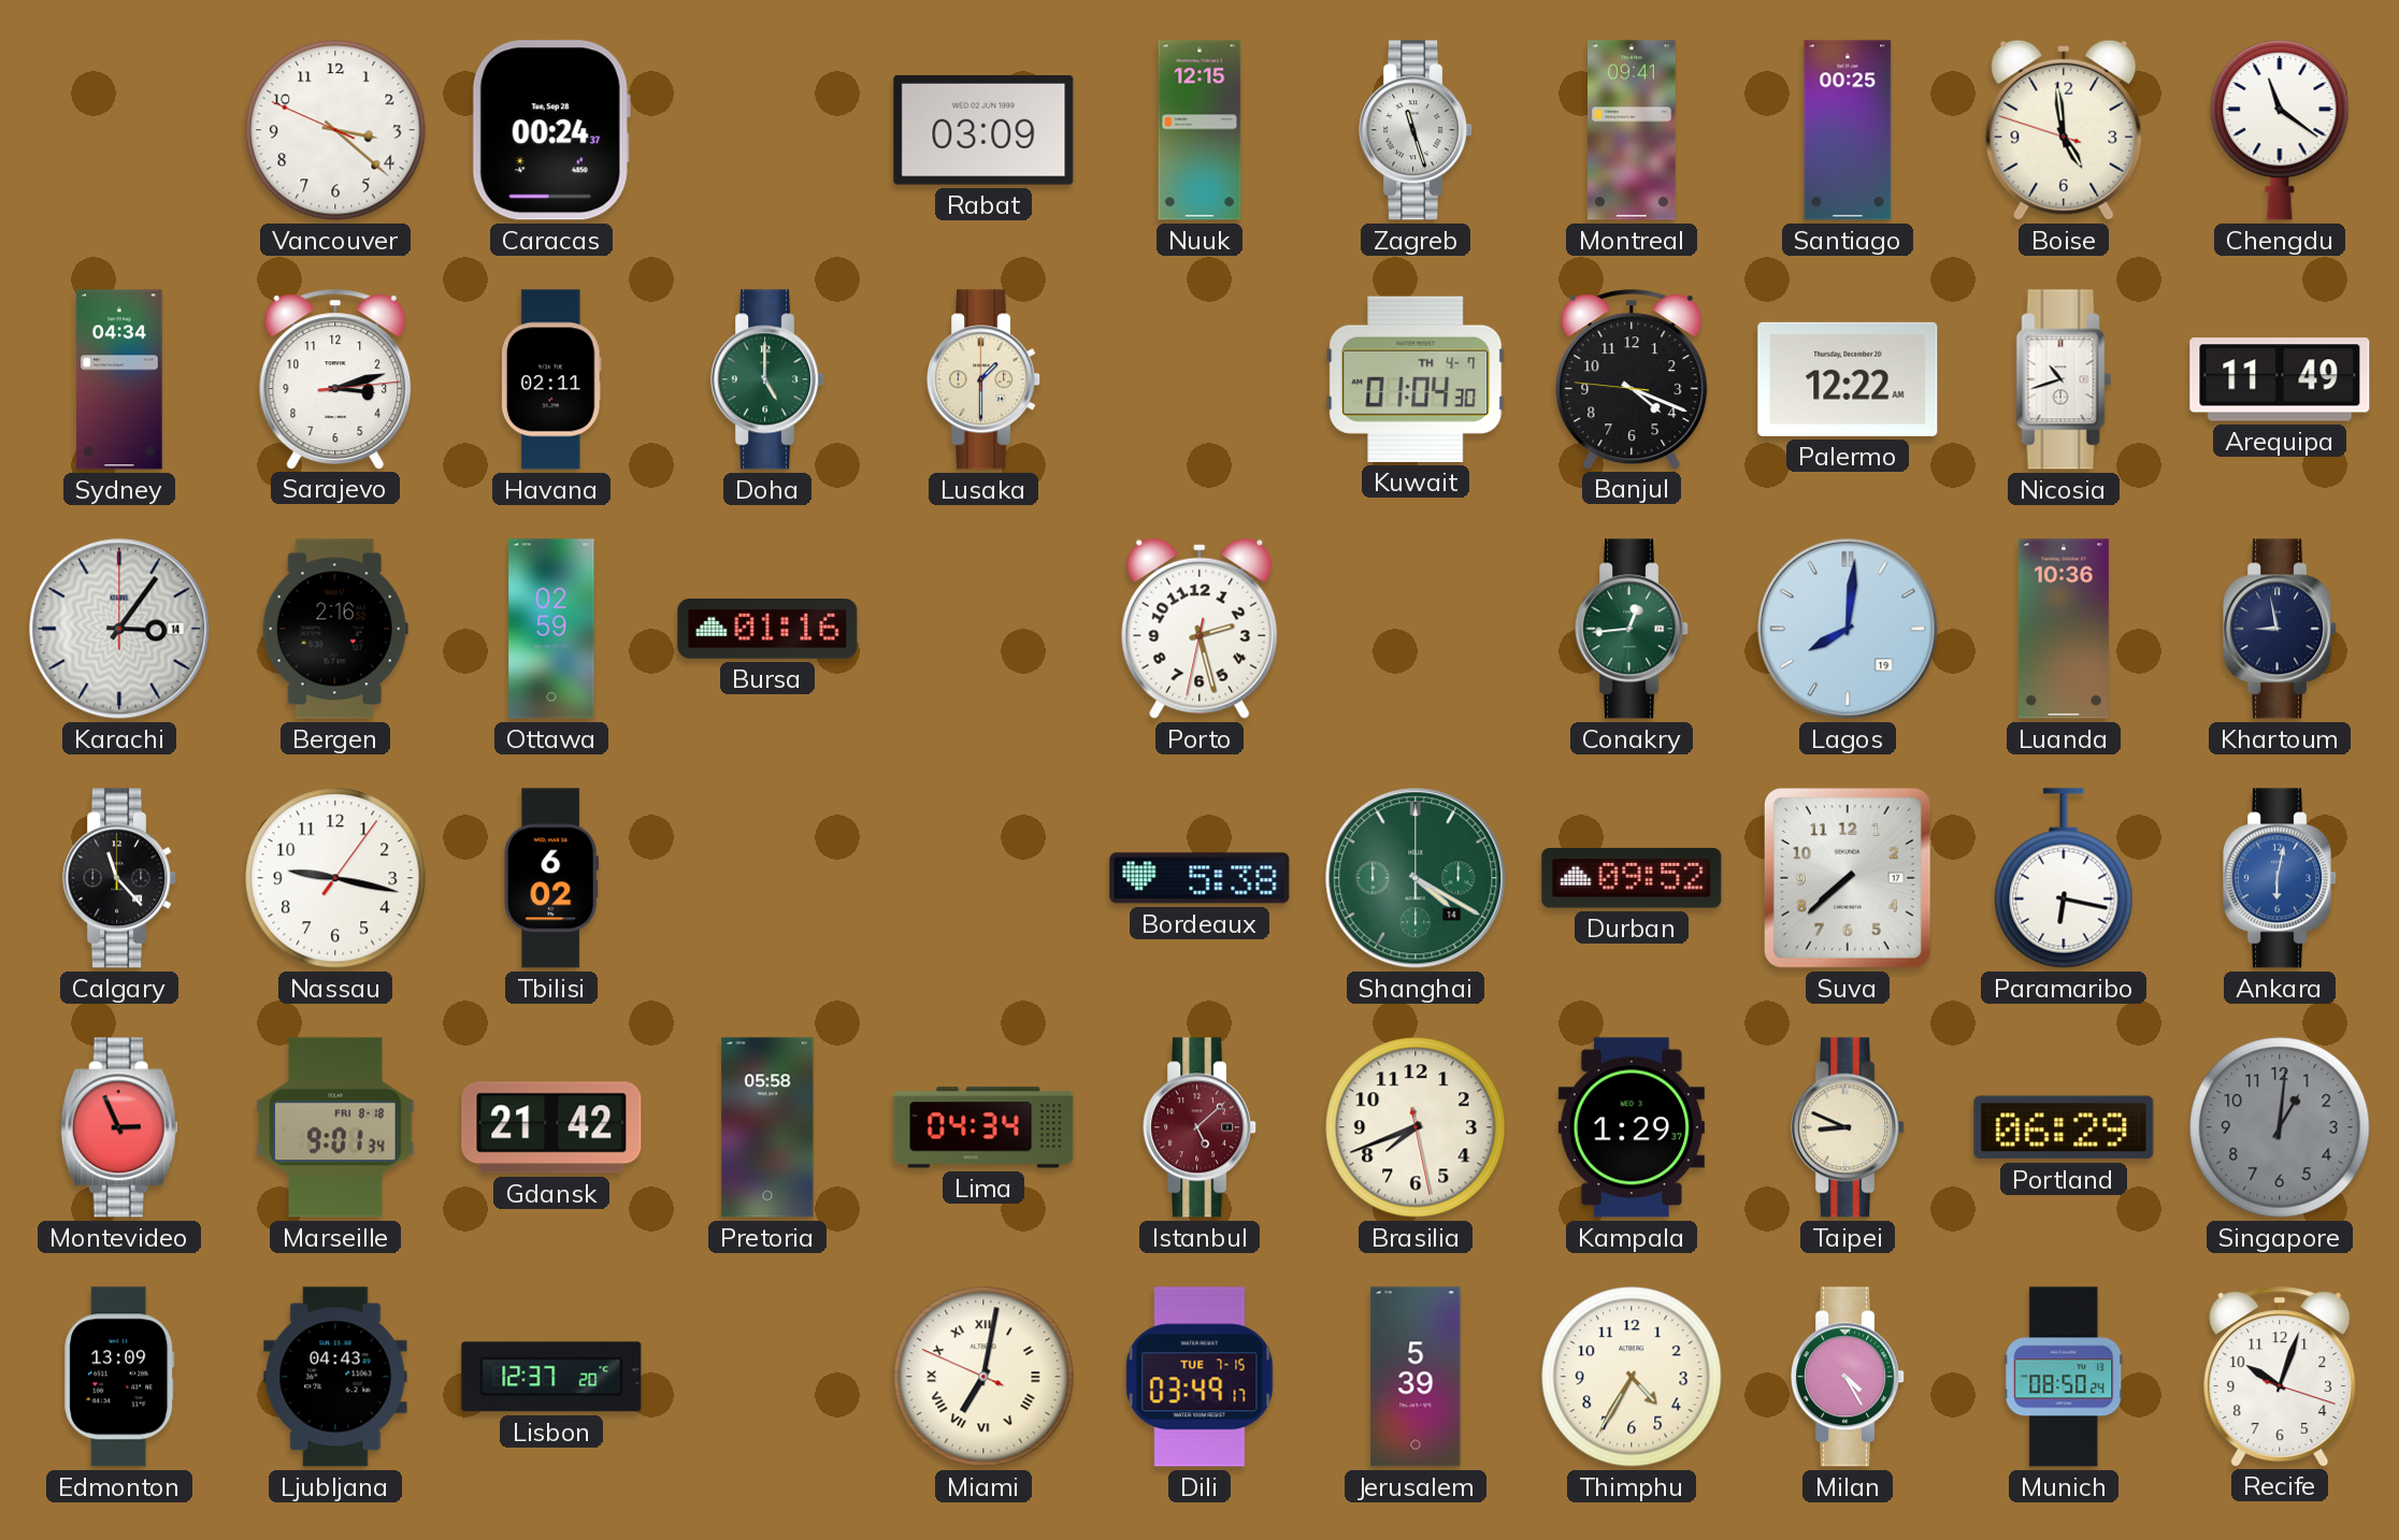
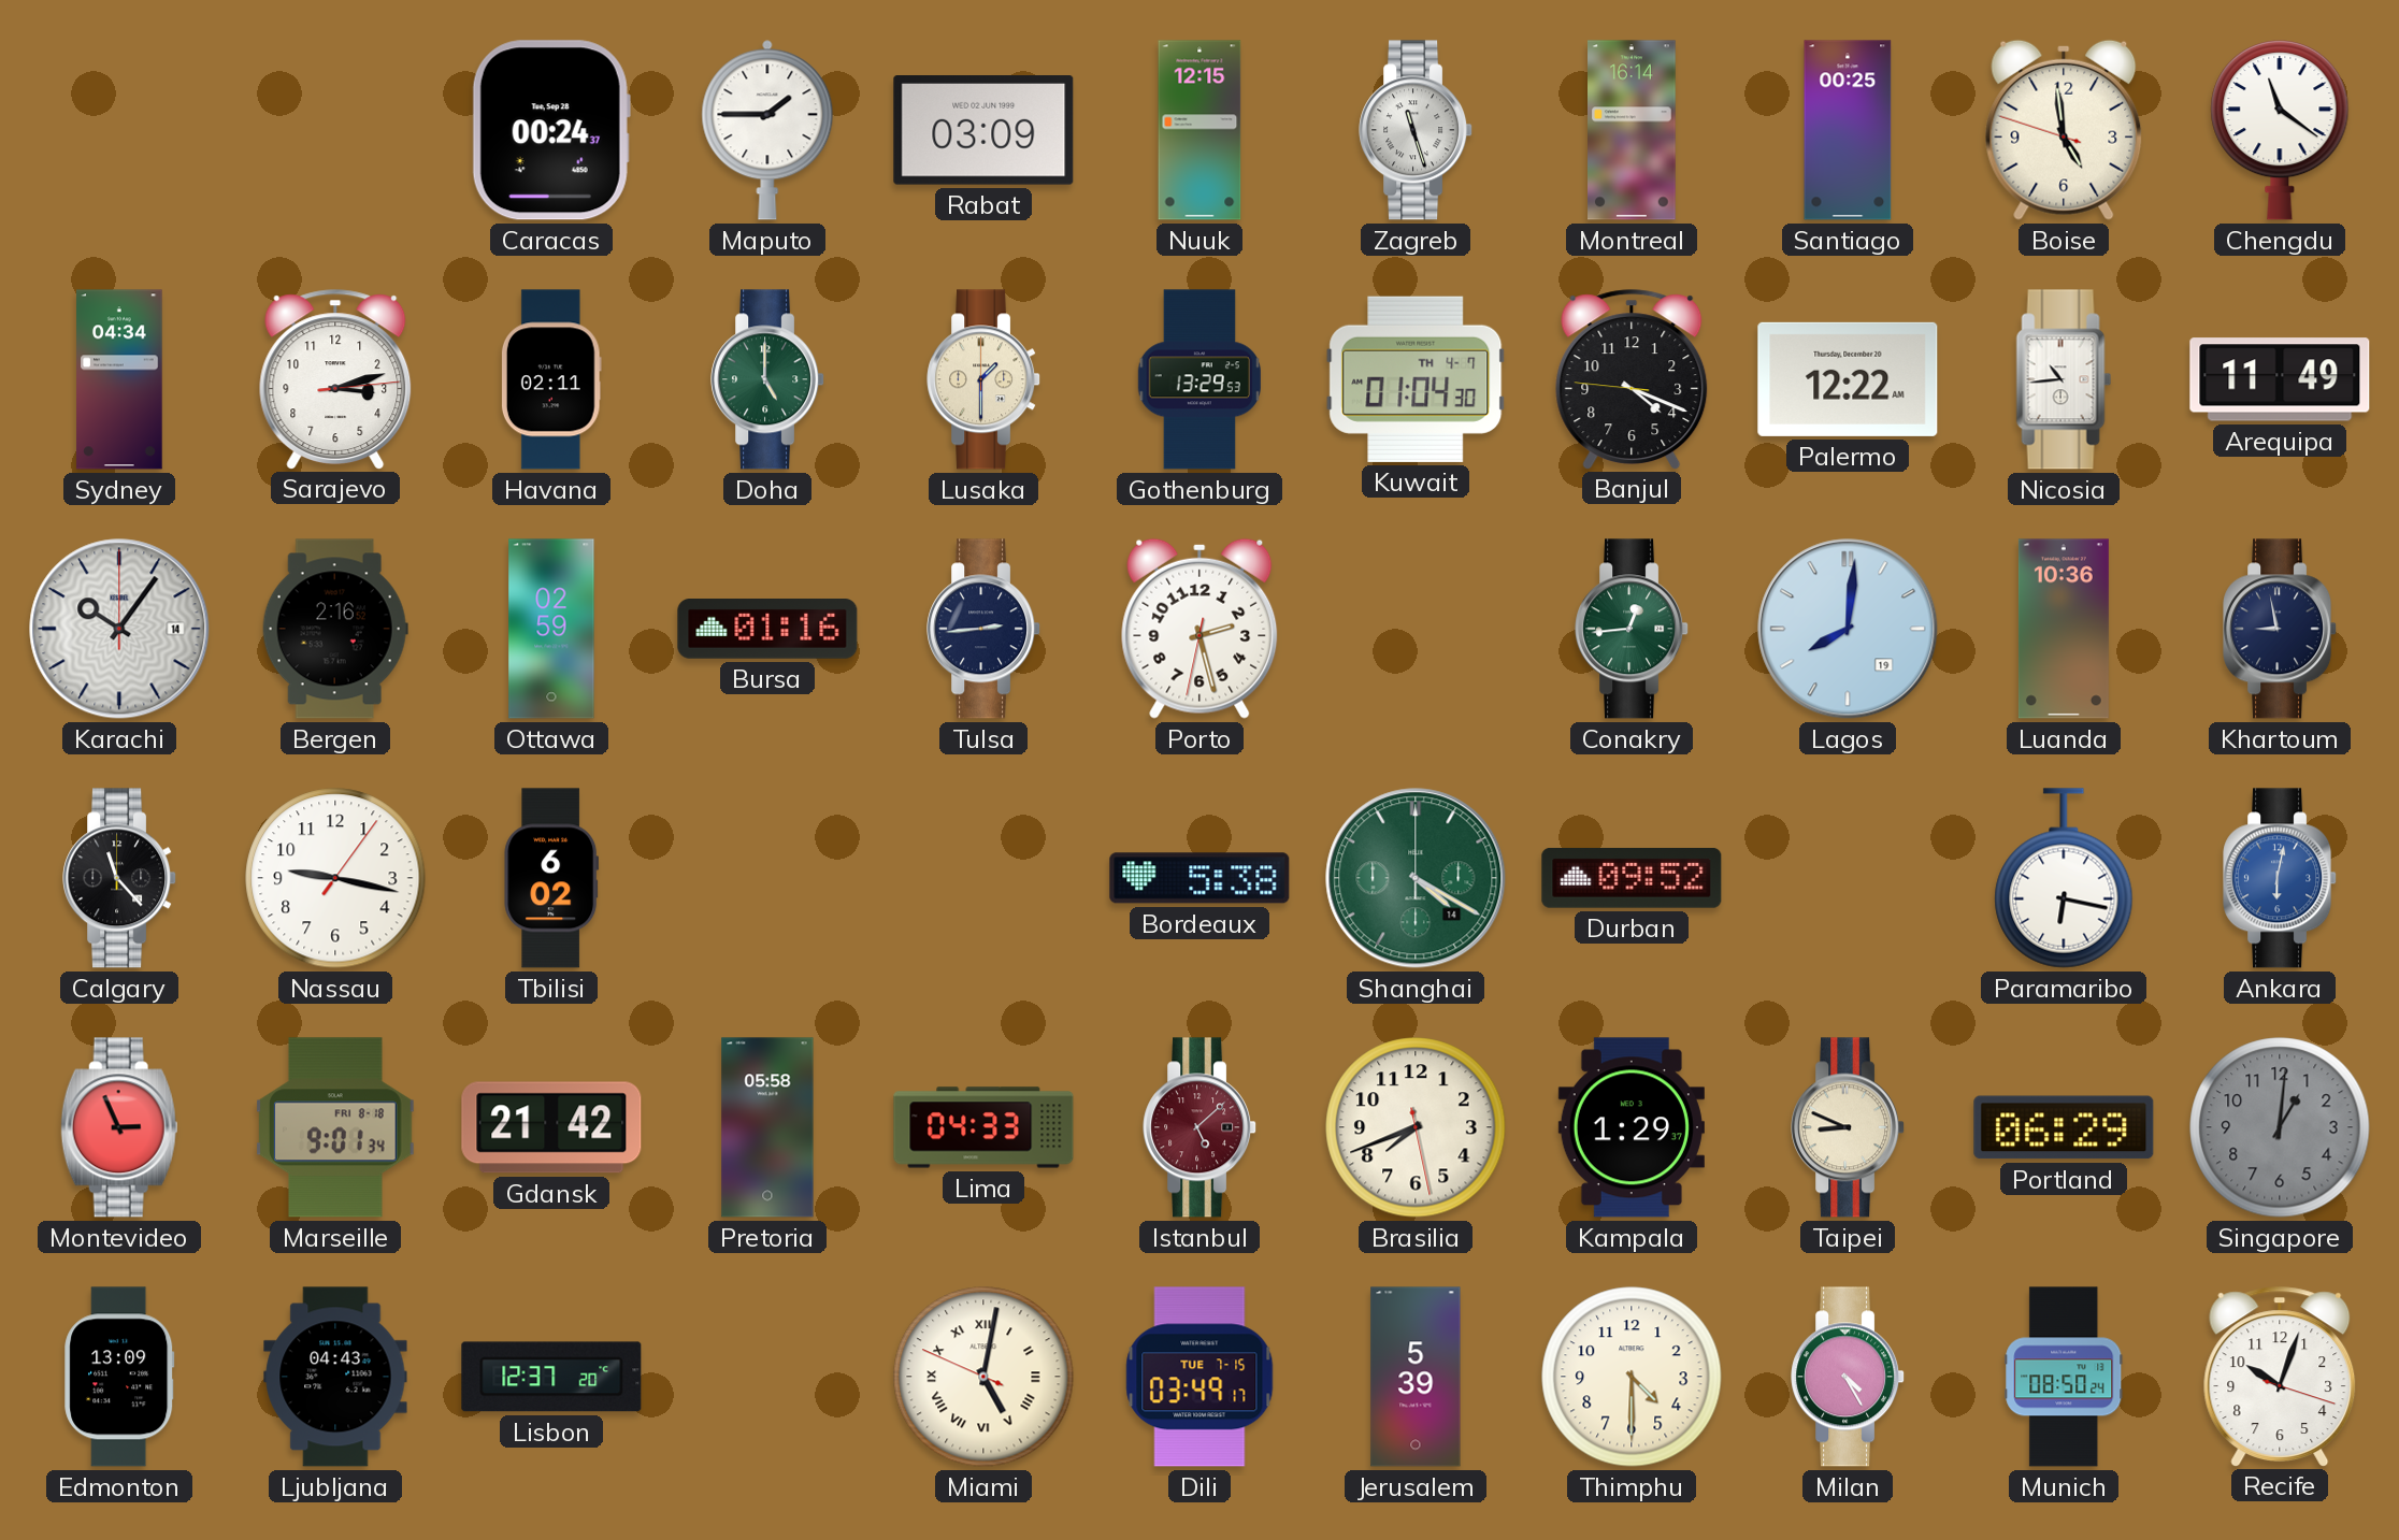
Vancouver: 3:21 -> none
Maputo: none -> 1:45
Montreal: 09:41 -> 16:14
Gothenburg: none -> 13:29
Nicosia: 10:42 -> 10:44
Karachi: 3:06 -> 10:06
Tulsa: none -> 2:44
Suva: 7:38 -> none
Lima: 04:34 -> 04:33
Miami: 7:01 -> 5:01
Thimphu: 4:35 -> 4:30
